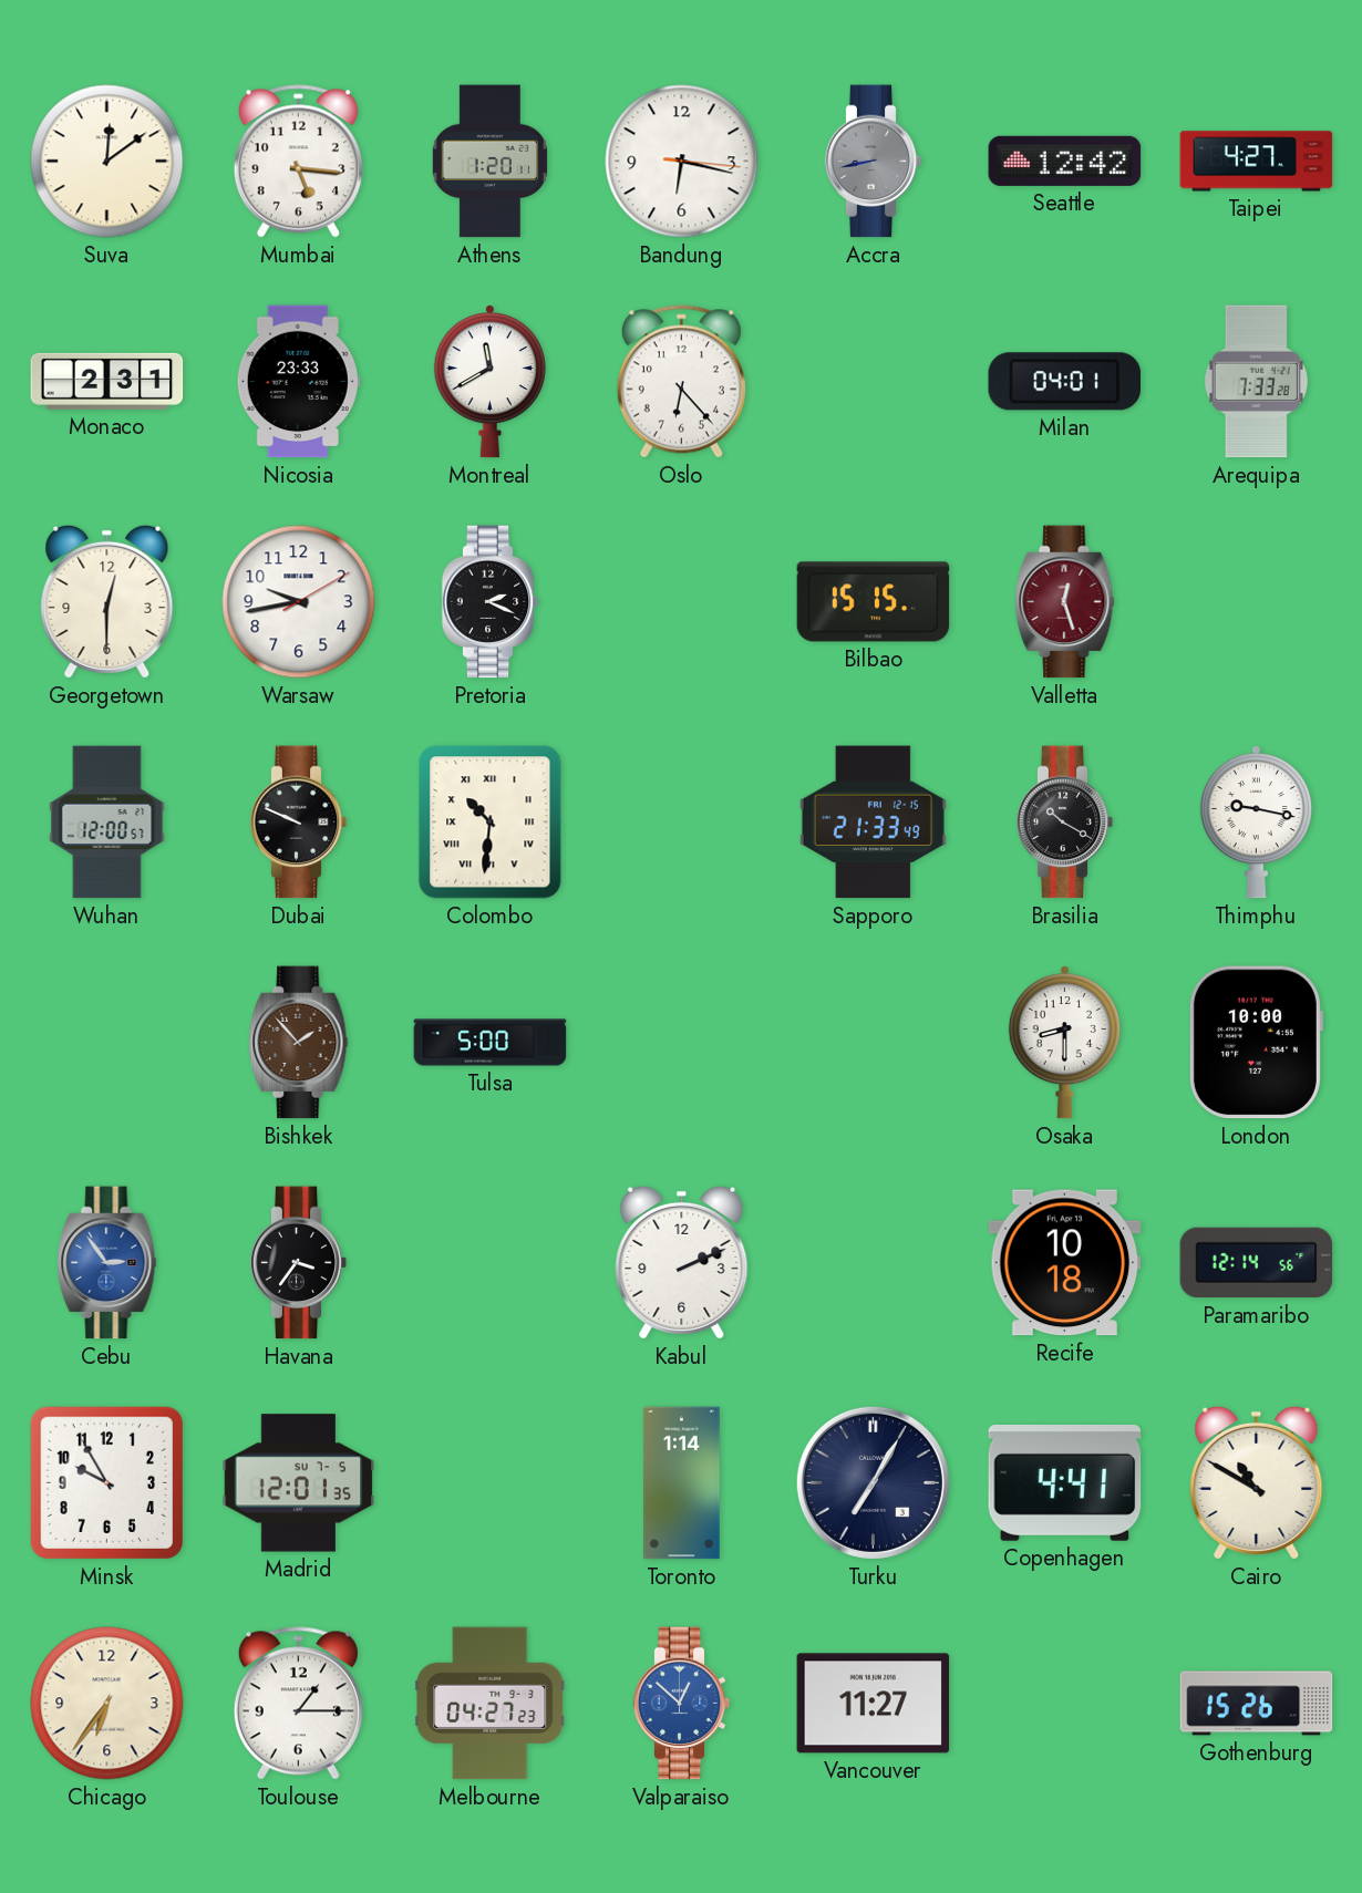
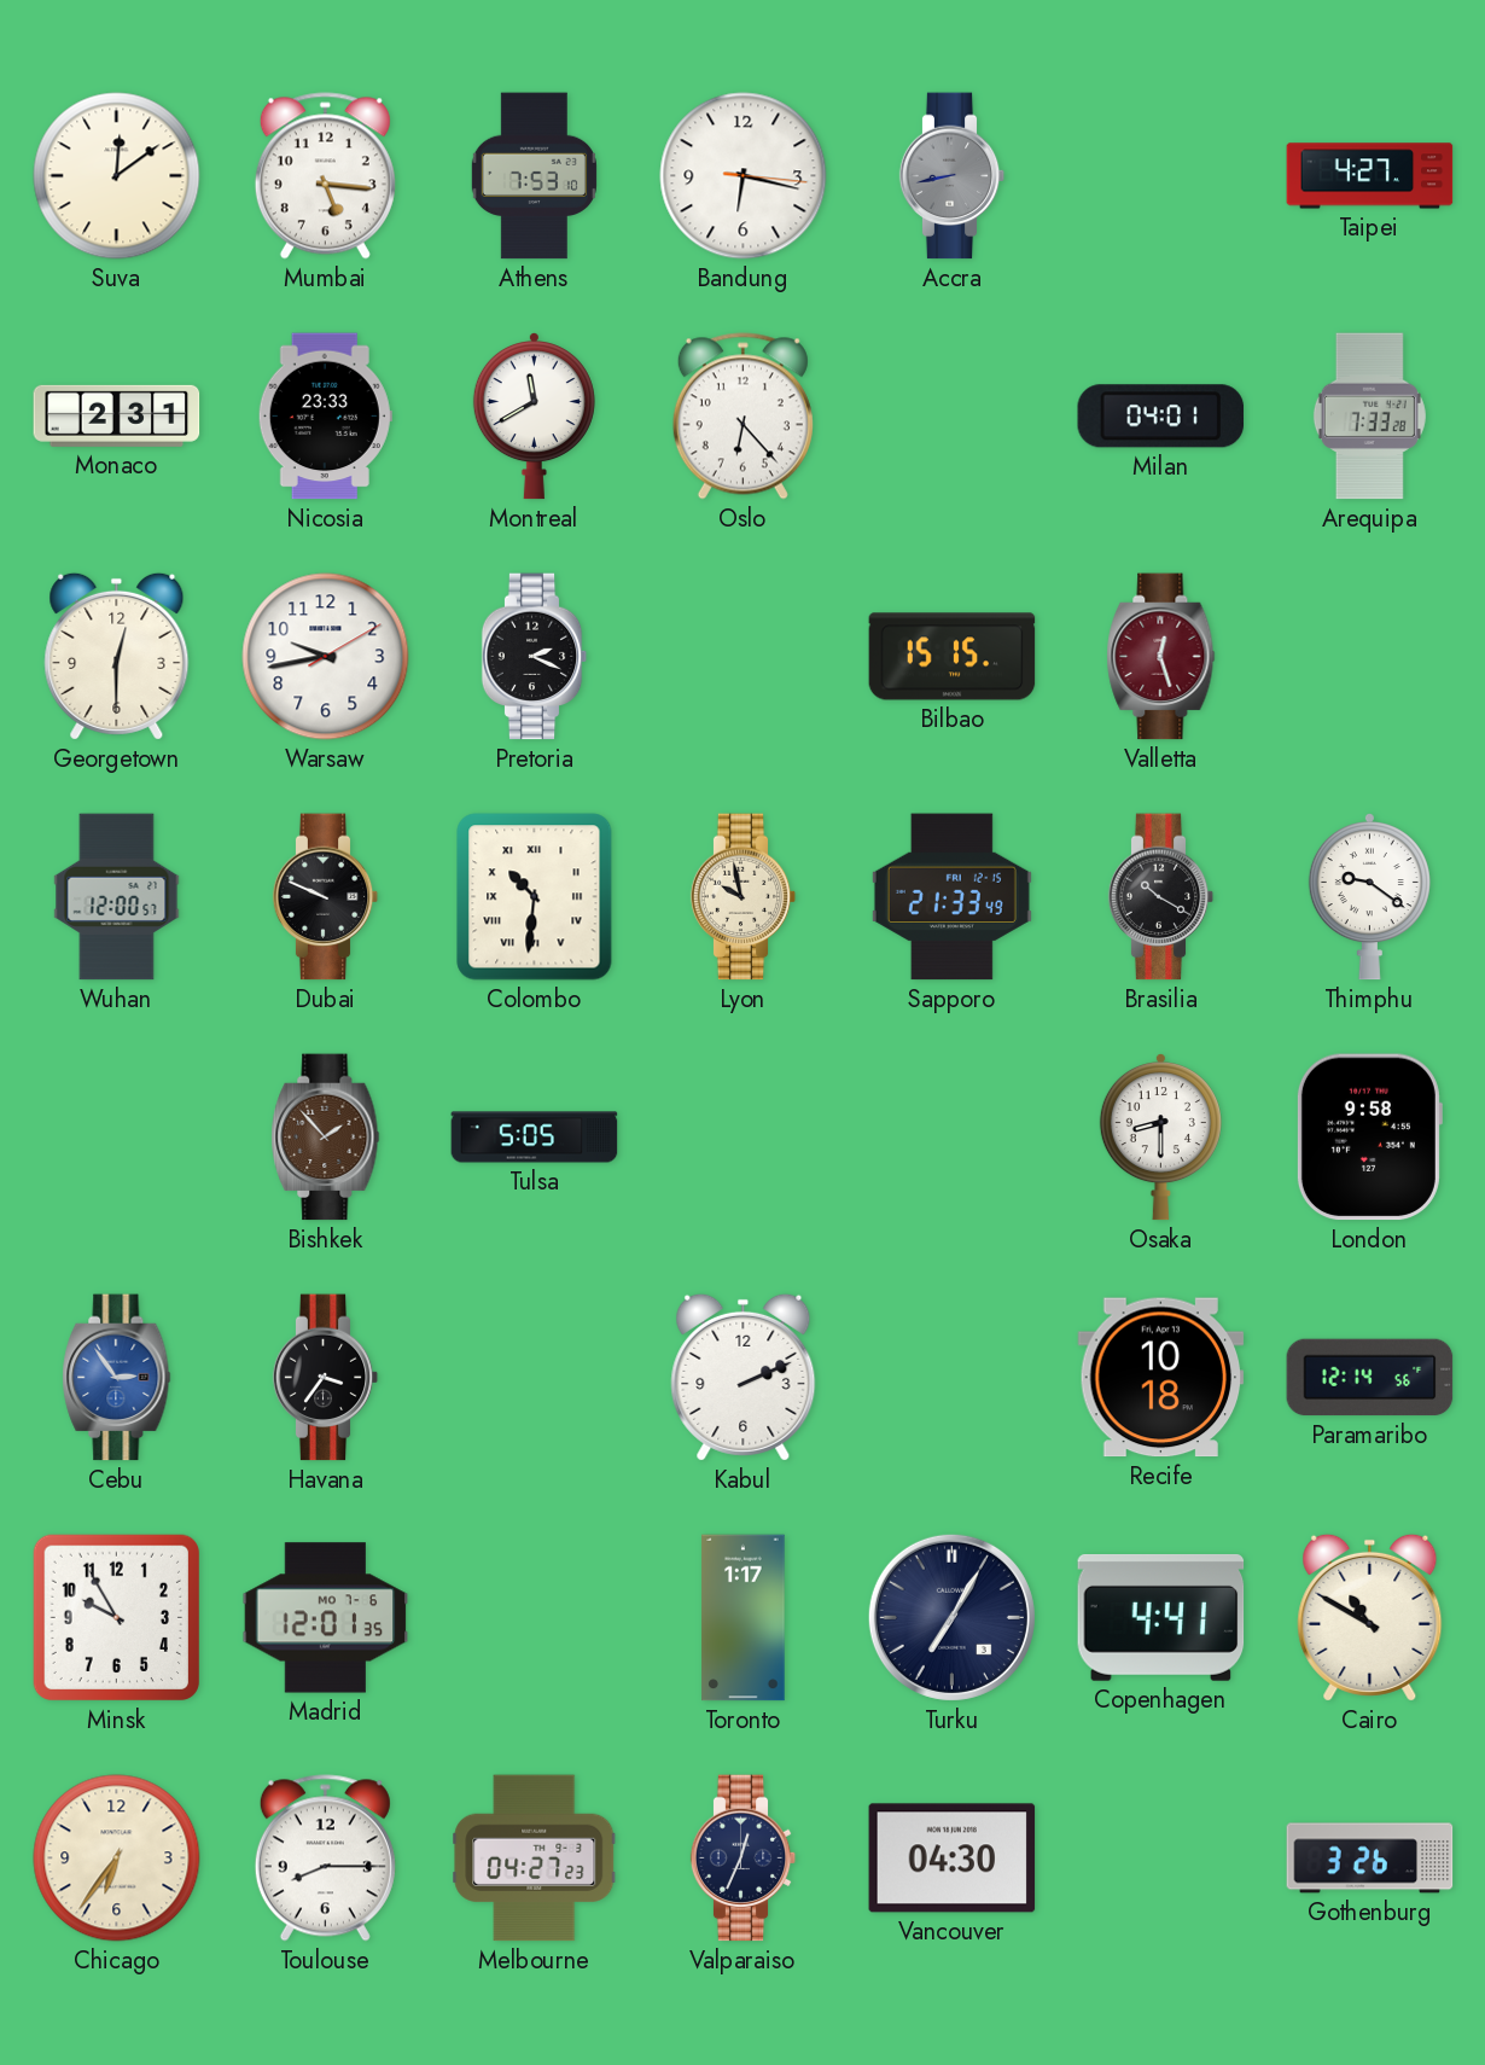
Athens: 1:20 -> 7:53
Seattle: 12:42 -> none
Lyon: none -> 9:58
Thimphu: 9:17 -> 9:21
Tulsa: 5:00 -> 5:05
London: 10:00 -> 9:58
Madrid date: SU 7-5 -> MO 7-6
Toronto: 1:14 -> 1:17
Toulouse: 1:15 -> 8:15
Valparaiso: 12:52 -> 12:34
Valparaiso dial: blue -> navy
Vancouver: 11:27 -> 04:30
Gothenburg: 15:26 -> 3:26
